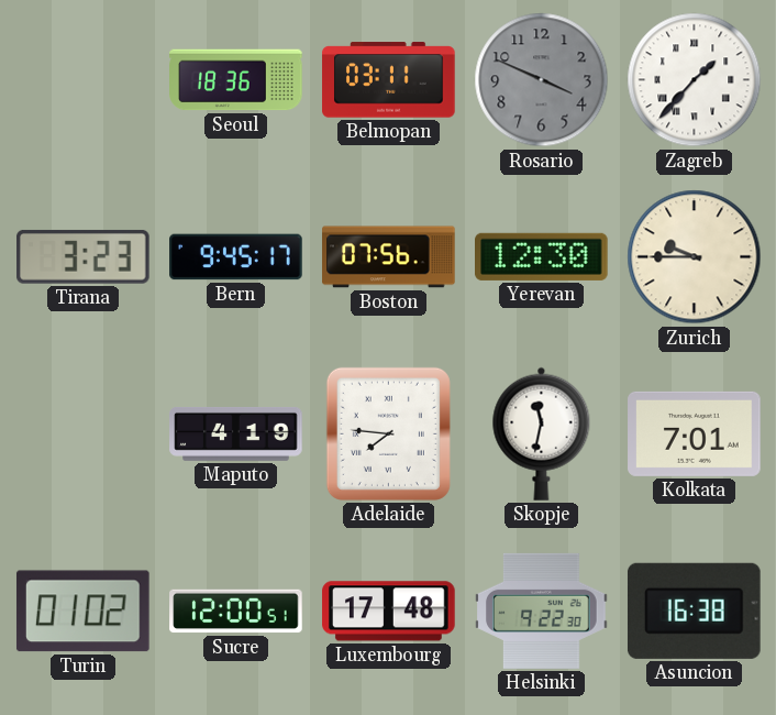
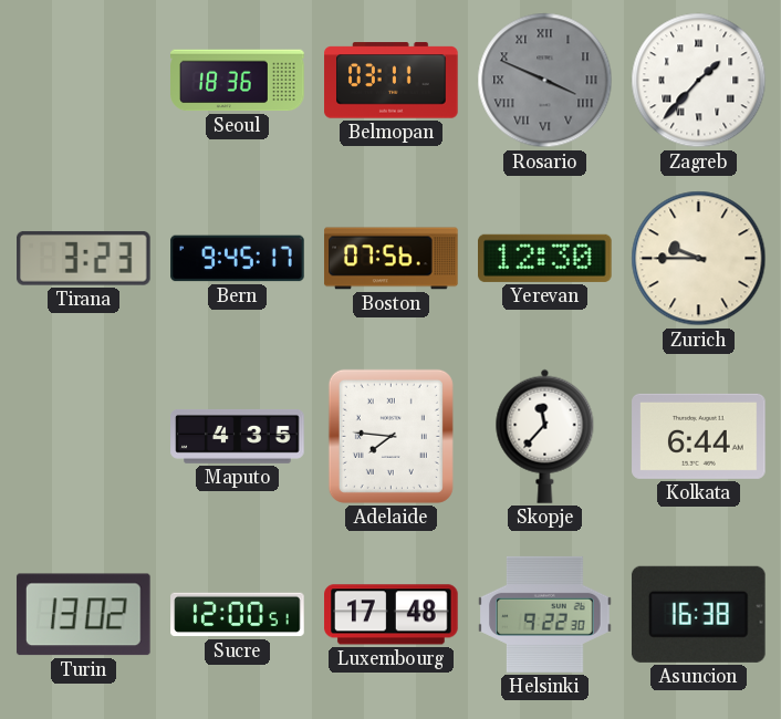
Rosario numerals: Arabic -> Roman
Maputo: 4:19 -> 4:35
Skopje: 11:32 -> 11:37
Kolkata: 7:01 -> 6:44
Turin: 01:02 -> 13:02
